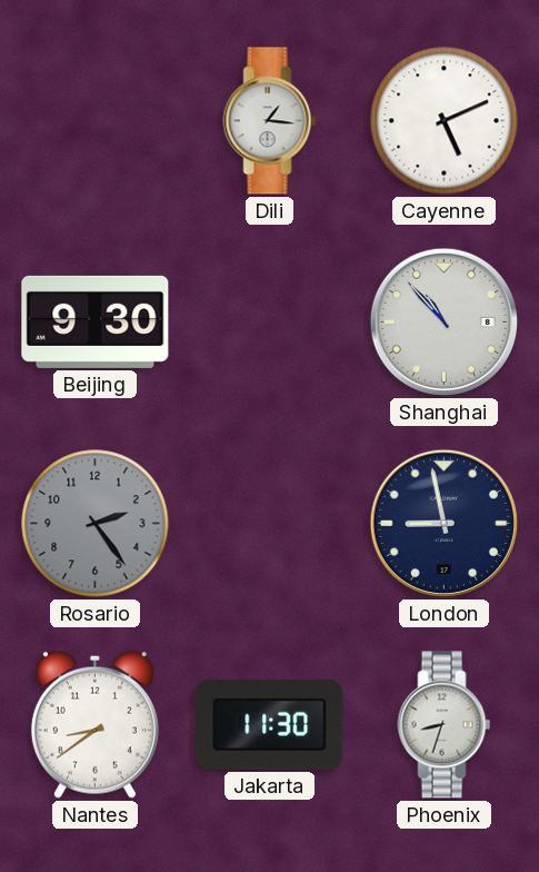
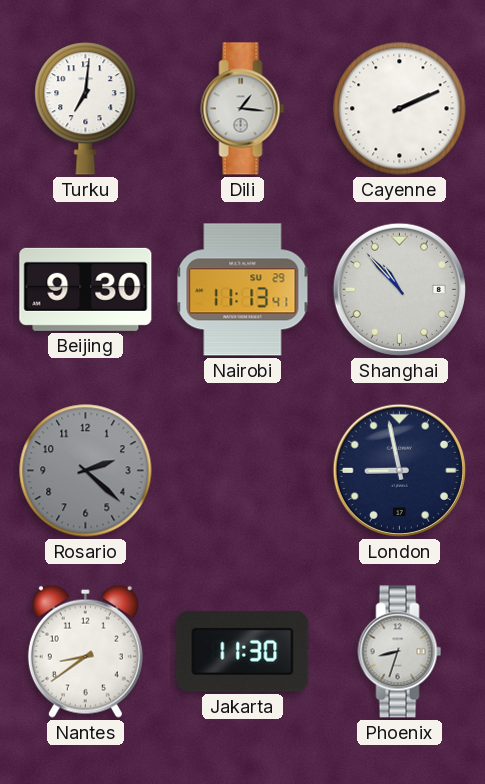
Turku: none -> 7:01
Cayenne: 5:11 -> 2:11
Nairobi: none -> 11:13
Rosario: 2:24 -> 2:22
